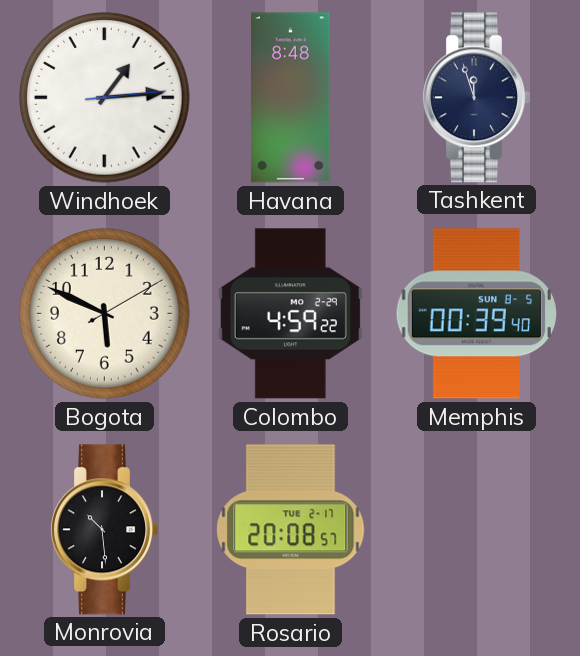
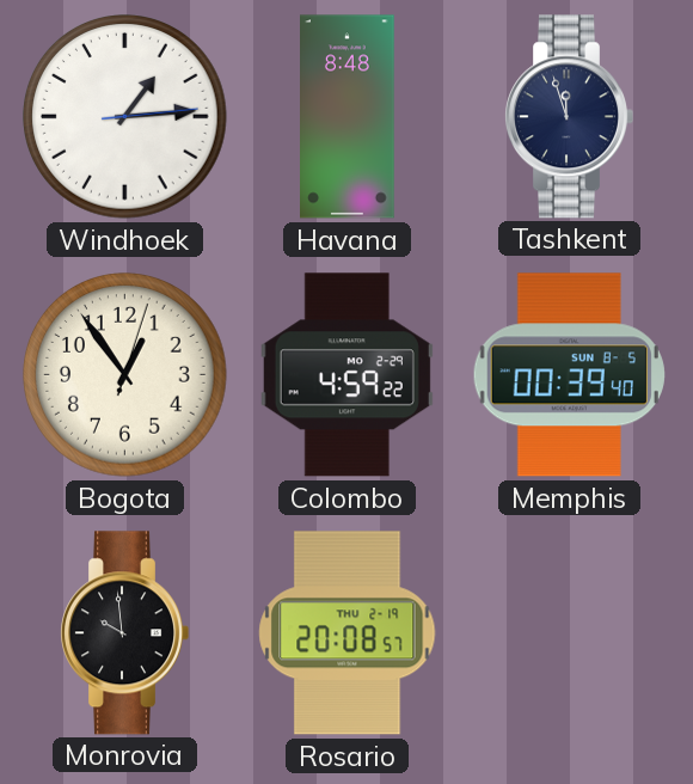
Bogota: 5:49 -> 12:54
Monrovia: 10:29 -> 9:59
Rosario date: TUE 2-17 -> THU 2-19
